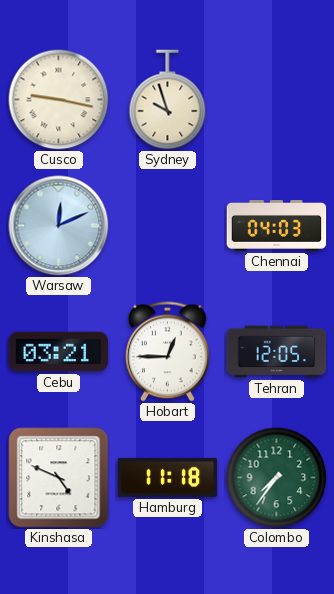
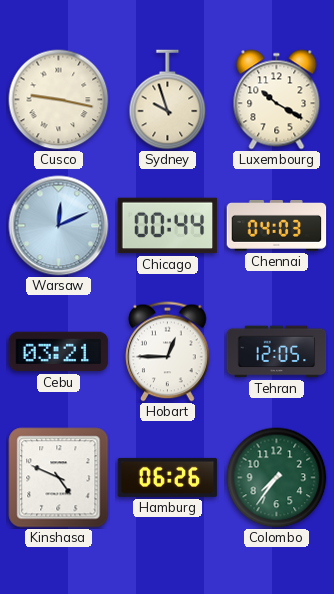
Luxembourg: none -> 10:20
Chicago: none -> 00:44
Hamburg: 11:18 -> 06:26
